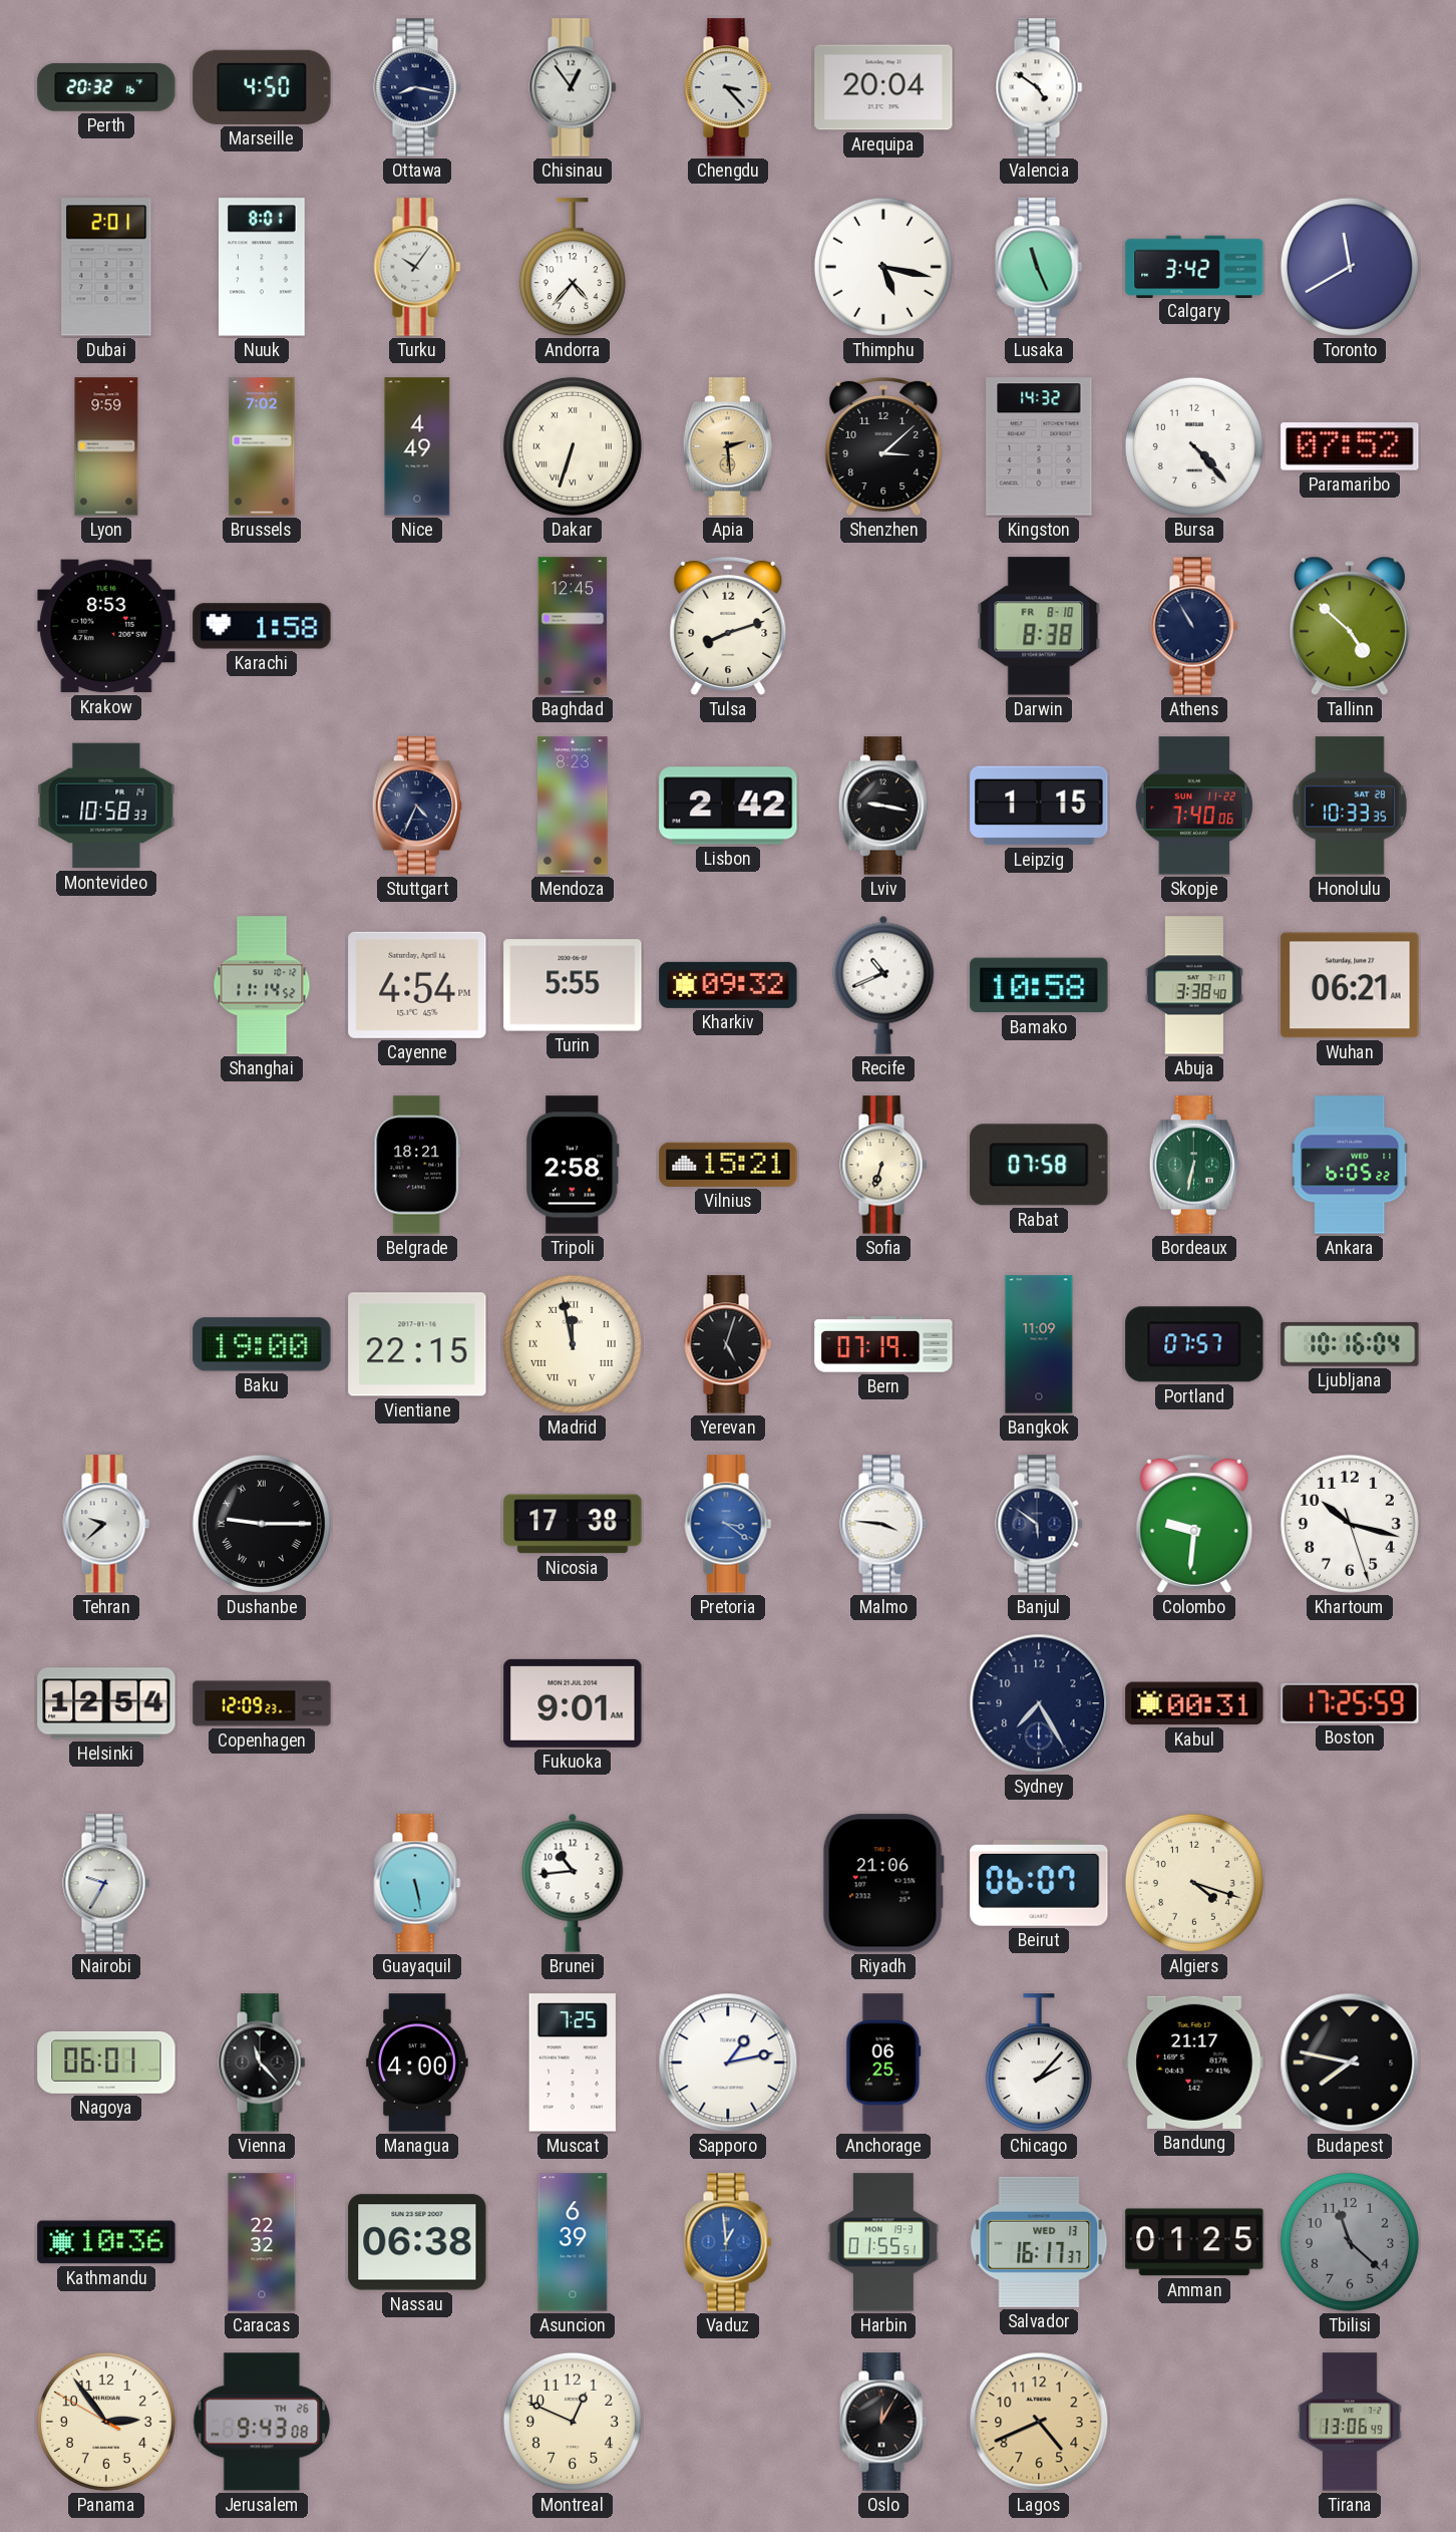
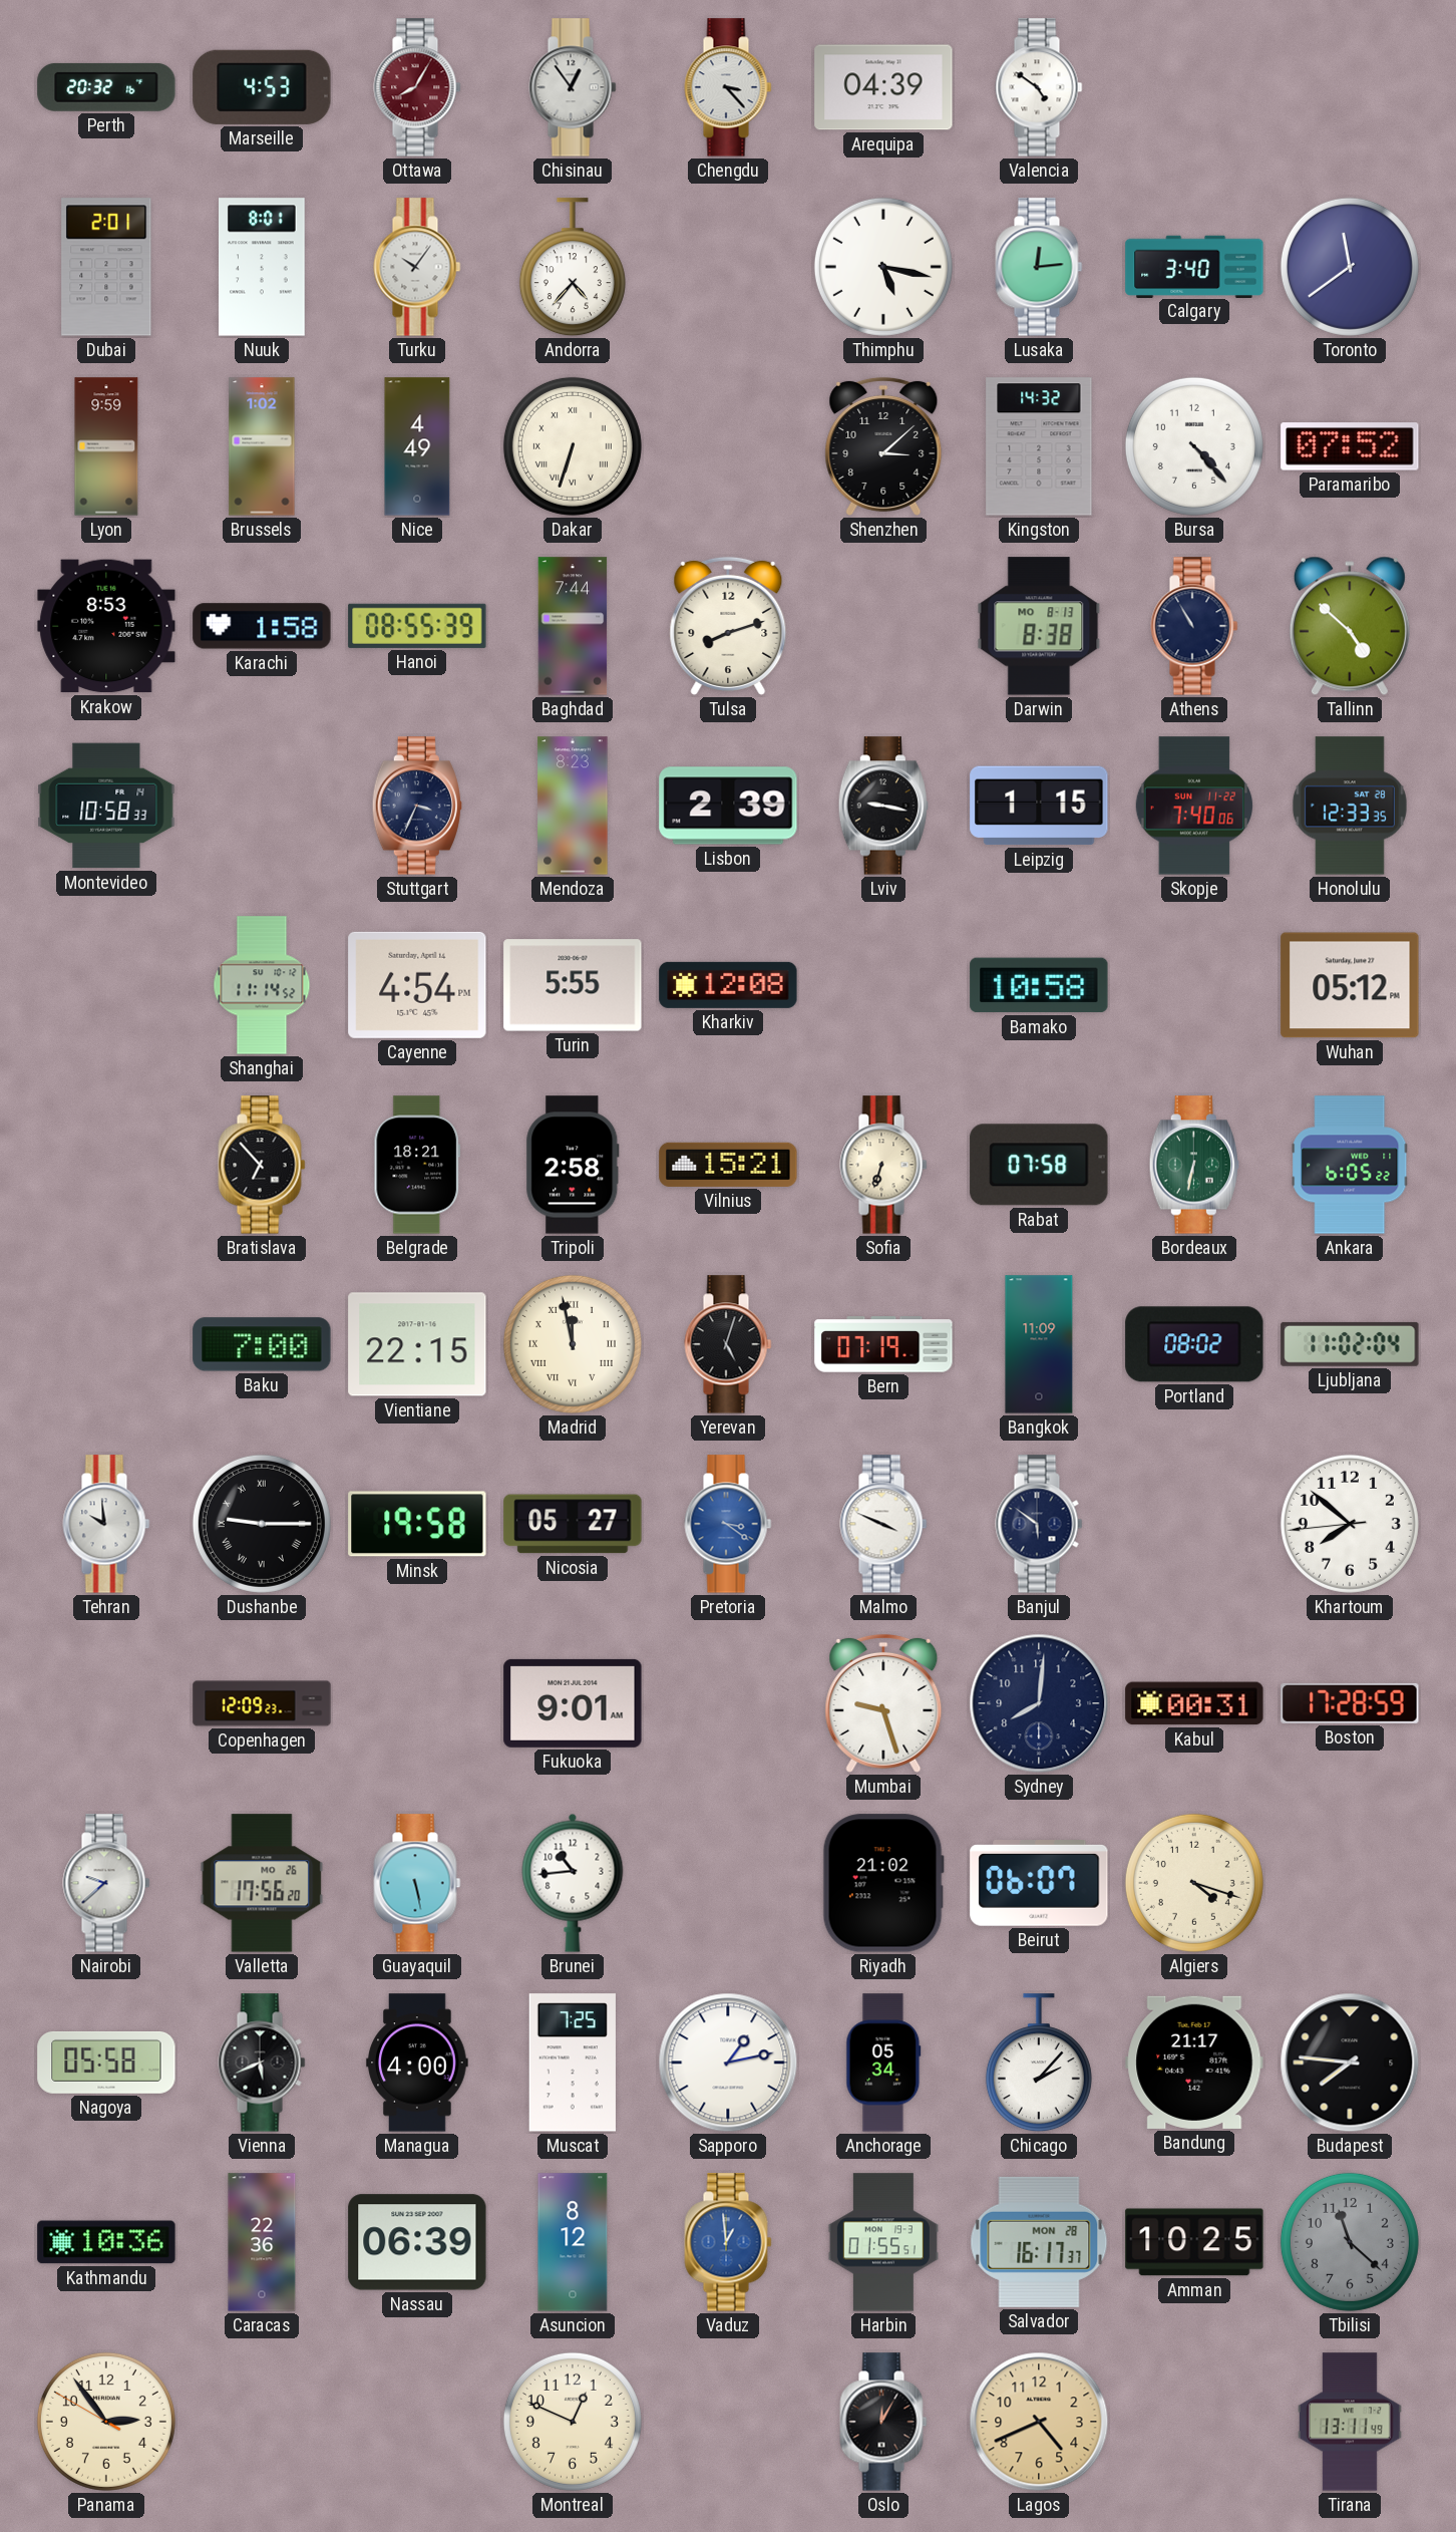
Marseille: 4:50 -> 4:53
Ottawa: 8:17 -> 8:05
Ottawa dial: navy -> burgundy
Arequipa: 20:04 -> 04:39
Lusaka: 11:26 -> 12:14
Calgary: 3:42 -> 3:40
Toronto: 11:40 -> 11:39
Brussels: 7:02 -> 1:02
Apia: 2:29 -> none
Hanoi: none -> 08:55
Baghdad: 12:45 -> 7:44
Darwin date: FR 8-10 -> MO 8-13
Stuttgart: 4:34 -> 3:34
Lisbon: 2:42 -> 2:39
Honolulu: 10:33 -> 12:33
Kharkiv: 09:32 -> 12:08
Recife: 10:41 -> none
Abuja: 3:38 -> none
Wuhan: 06:21 -> 05:12
Bratislava: none -> 6:53
Baku: 19:00 -> 7:00
Portland: 07:57 -> 08:02
Ljubljana: 10:16 -> 11:02
Tehran: 9:38 -> 9:59
Minsk: none -> 19:58
Nicosia: 17:38 -> 05:27
Malmo: 3:46 -> 3:49
Colombo: 9:31 -> none
Khartoum: 10:17 -> 7:51
Helsinki: 12:54 -> none
Mumbai: none -> 9:27
Sydney: 7:25 -> 8:01
Boston: 17:25 -> 17:28
Nairobi: 9:35 -> 9:38
Valletta: none -> 17:56
Riyadh: 21:06 -> 21:02
Nagoya: 06:01 -> 05:58
Vienna: 11:23 -> 5:41
Anchorage: 06:25 -> 05:34
Budapest: 7:47 -> 7:46
Caracas: 22:32 -> 22:36
Nassau: 06:38 -> 06:39
Asuncion: 6:39 -> 8:12
Salvador date: WED 13 -> MON 28
Amman: 01:25 -> 10:25
Jerusalem: 9:43 -> none
Tirana: 13:06 -> 13:11
